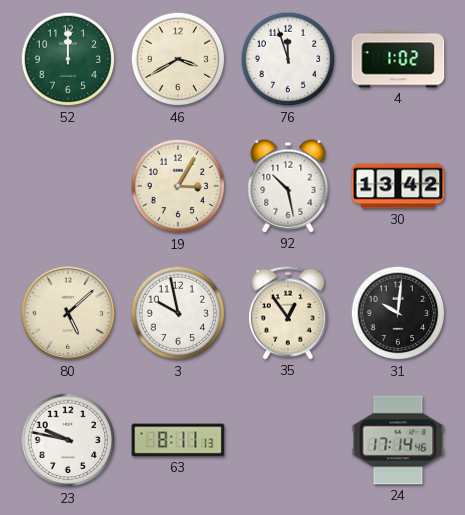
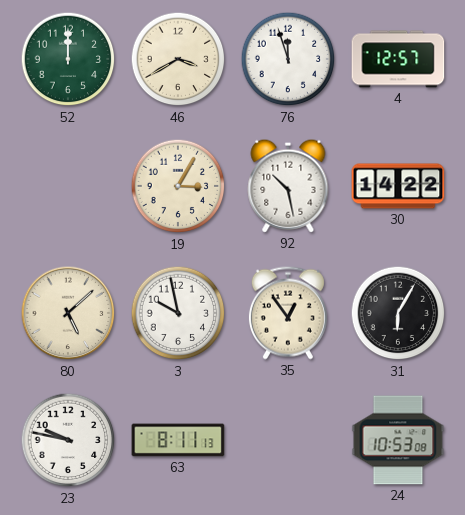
4: 1:02 -> 12:57
30: 13:42 -> 14:22
31: 10:01 -> 6:05
24: 17:14 -> 10:53
